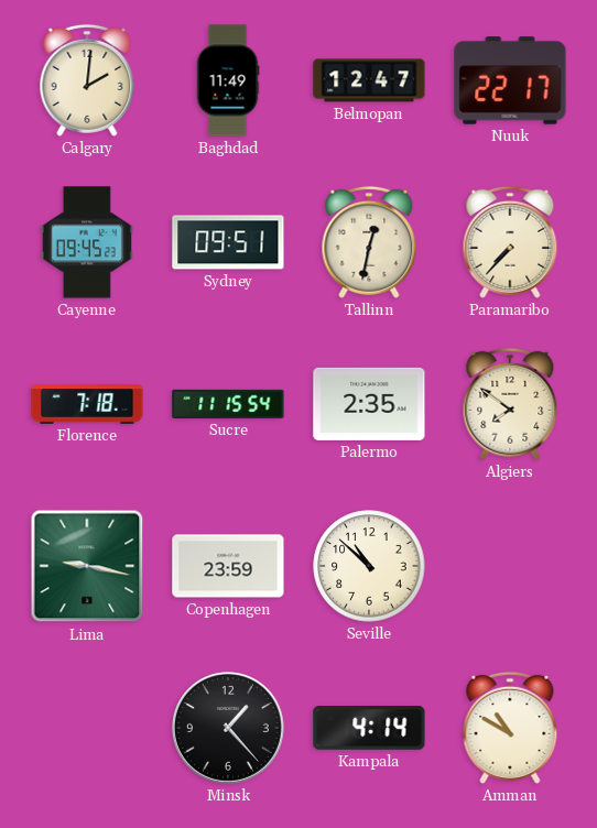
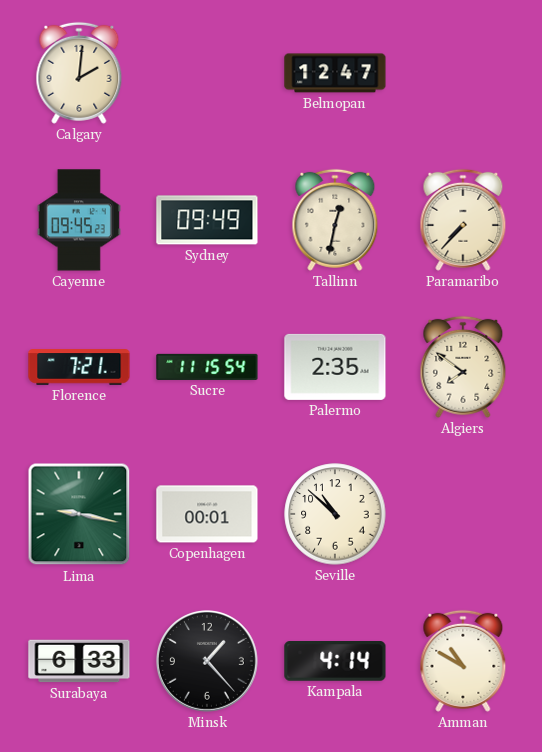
Baghdad: 11:49 -> none
Nuuk: 22:17 -> none
Sydney: 09:51 -> 09:49
Florence: 7:18 -> 7:21
Copenhagen: 23:59 -> 00:01
Surabaya: none -> 6:33
